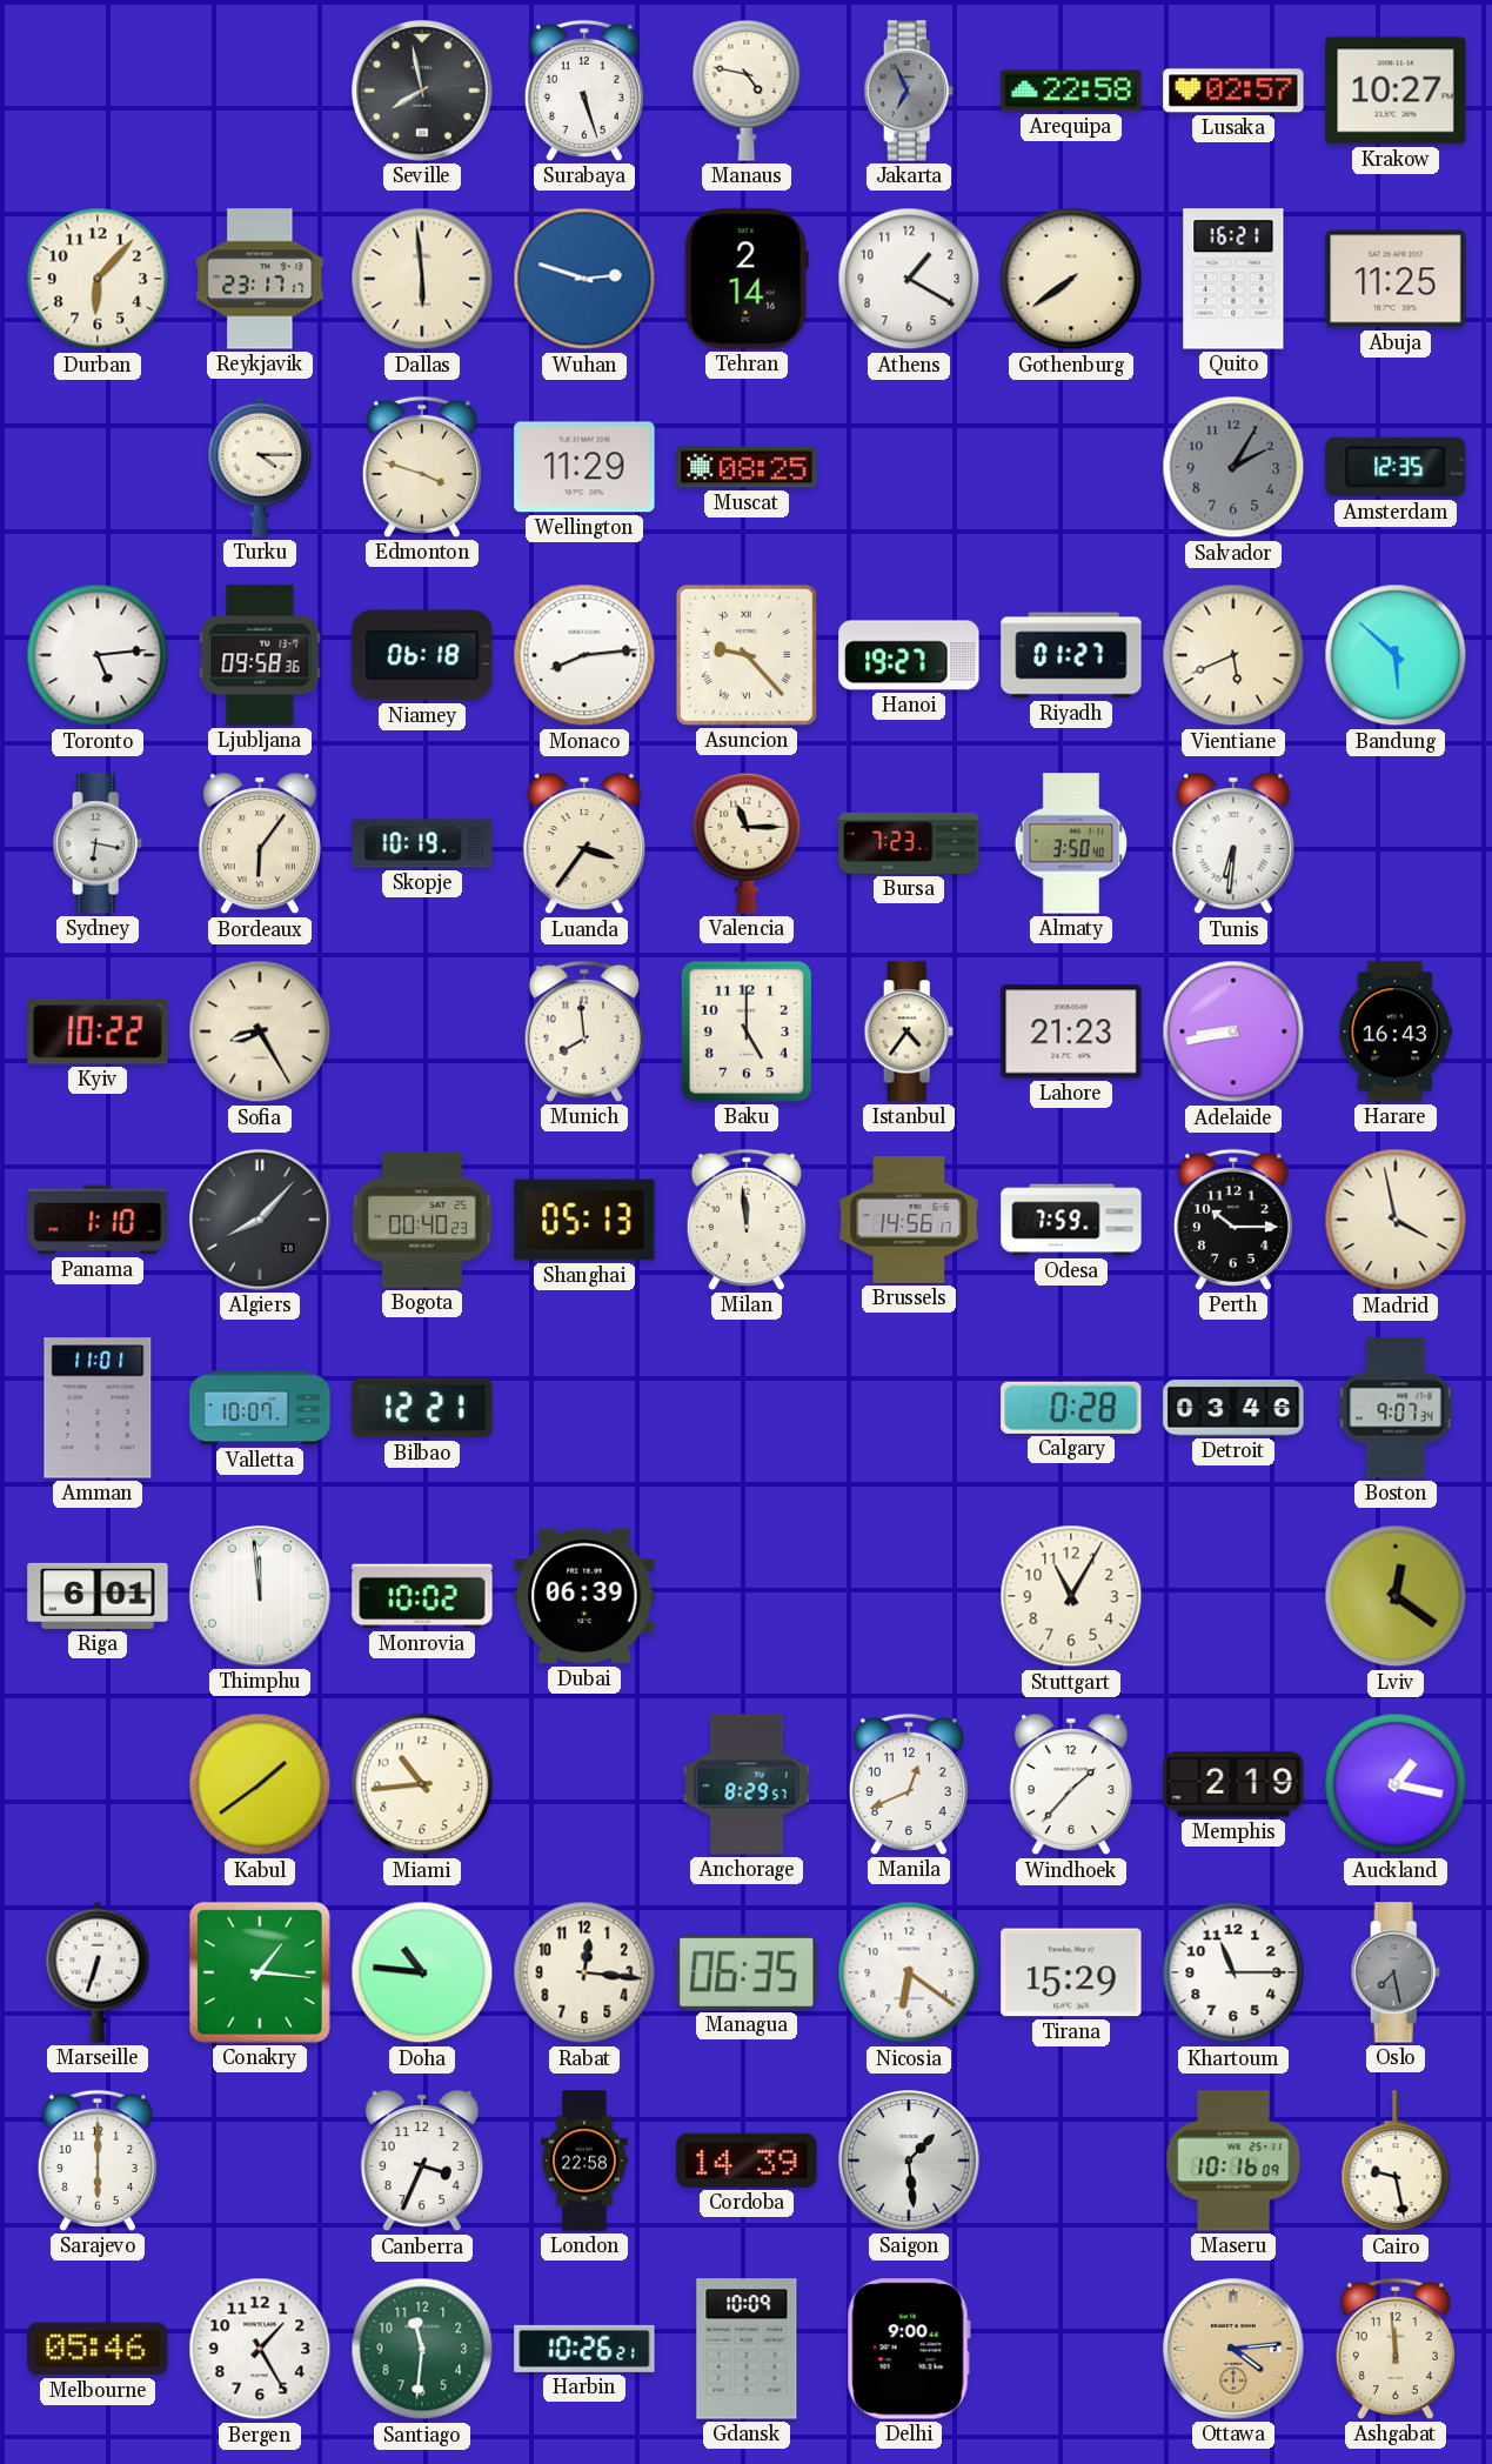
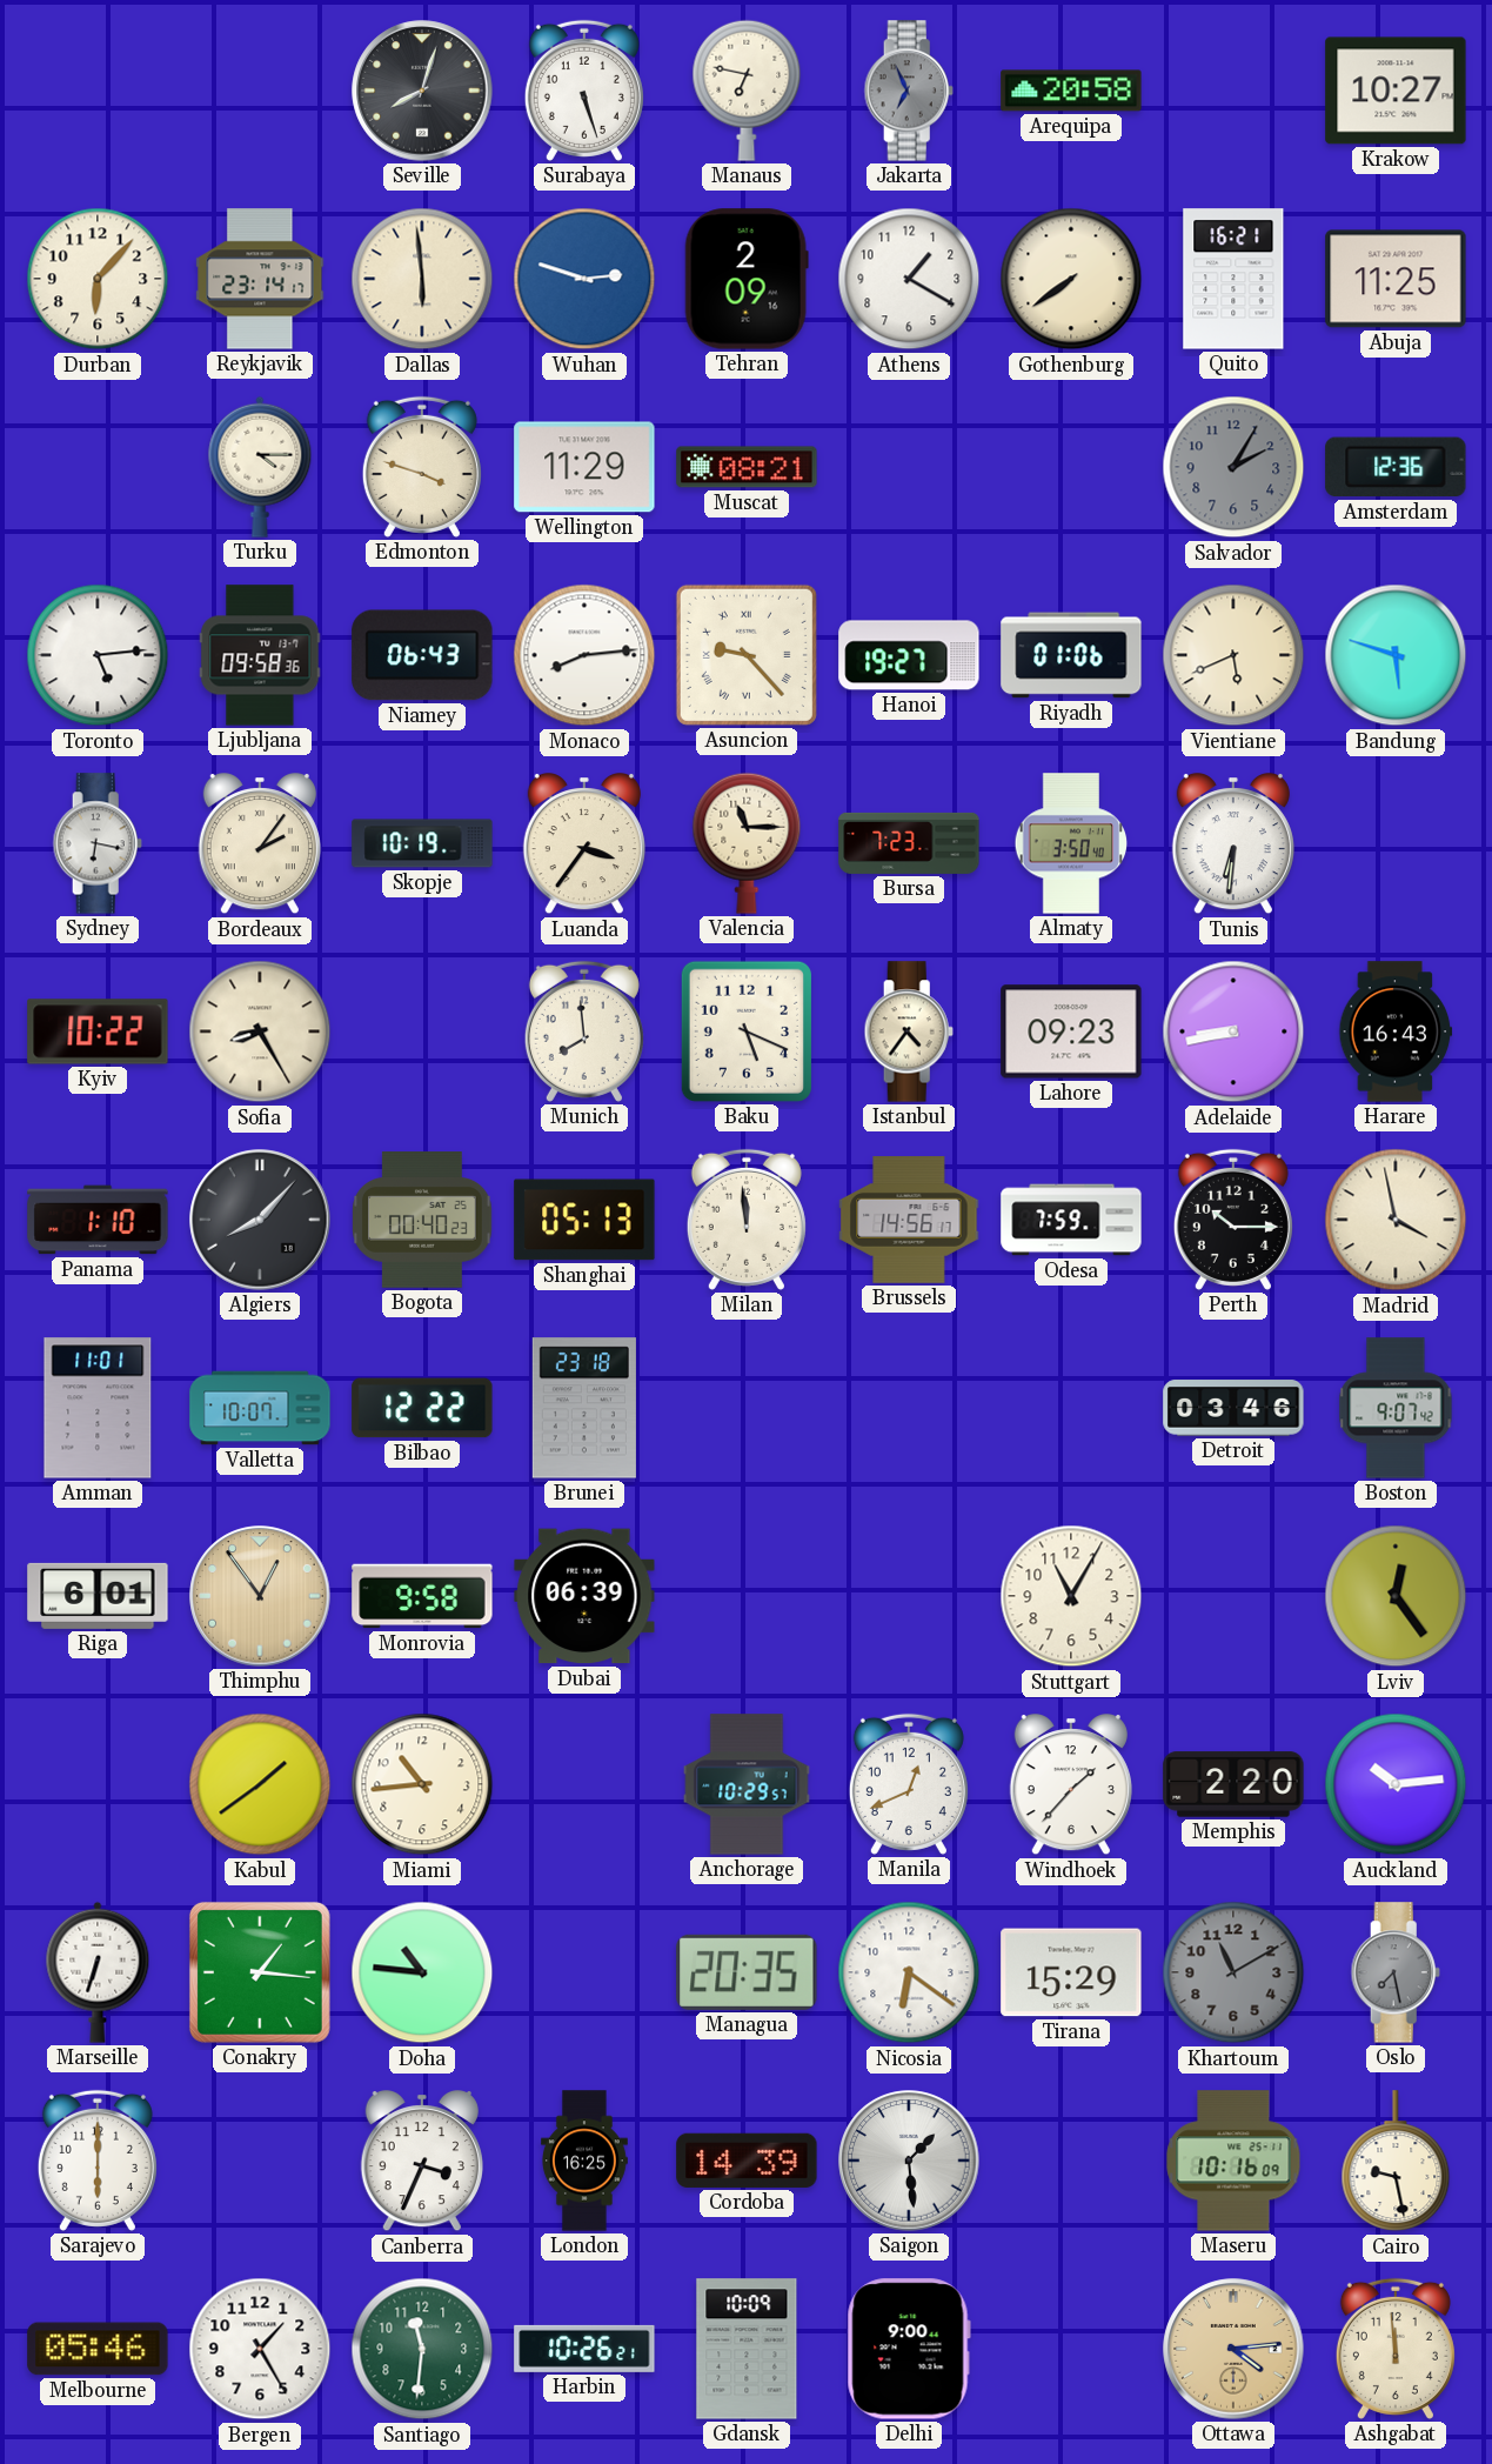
Seville: 7:58 -> 8:03
Manaus: 4:47 -> 6:47
Arequipa: 22:58 -> 20:58
Lusaka: 02:57 -> none
Reykjavik: 23:17 -> 23:14
Tehran: 2:14 -> 2:09
Muscat: 08:25 -> 08:21
Amsterdam: 12:35 -> 12:36
Niamey: 06:18 -> 06:43
Riyadh: 01:27 -> 01:06
Bandung: 5:52 -> 5:48
Bordeaux: 6:06 -> 2:06
Baku: 5:00 -> 5:19
Lahore: 21:23 -> 09:23
Bilbao: 12:21 -> 12:22
Brunei: none -> 23:18
Calgary: 0:28 -> none
Boston: 9:07:34 -> 9:07:42
Thimphu: 11:59 -> 12:54
Thimphu dial: white -> champagne
Monrovia: 10:02 -> 9:58
Lviv: 12:21 -> 12:24
Anchorage: 8:29 -> 10:29
Memphis: 2:19 -> 2:20
Auckland: 1:17 -> 10:14
Rabat: 12:16 -> none
Managua: 06:35 -> 20:35
Khartoum: 11:15 -> 11:10
Khartoum dial: white -> grey
London: 22:58 -> 16:25
